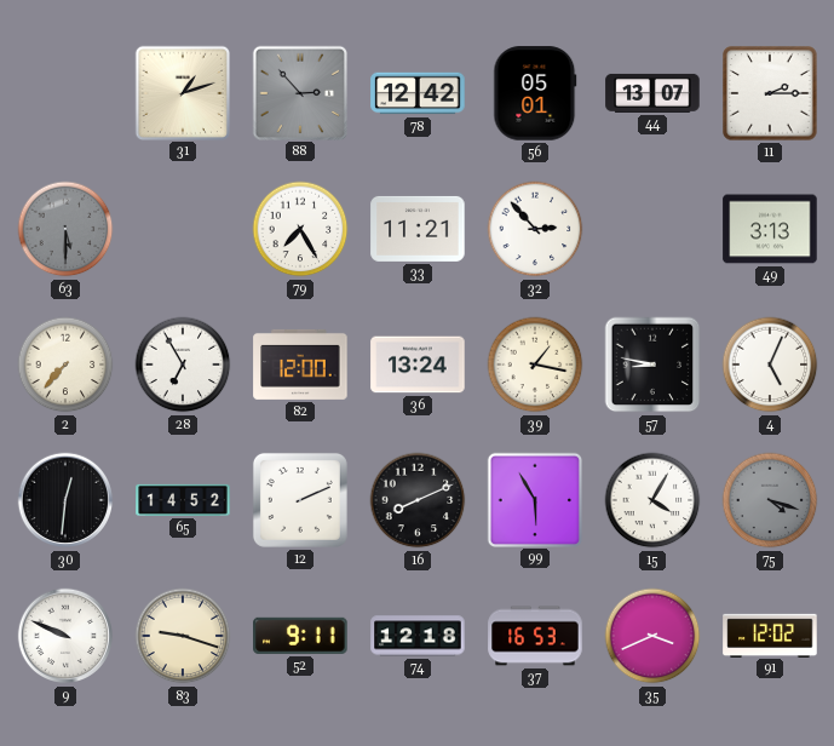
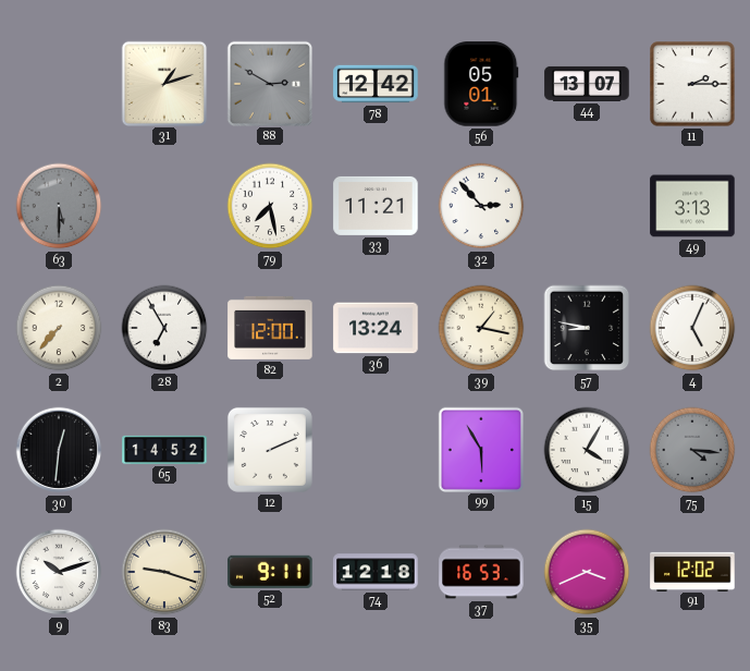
88: 2:53 -> 2:50
79: 7:25 -> 7:28
16: 8:11 -> none
75: 4:18 -> 4:16
9: 9:49 -> 10:12
